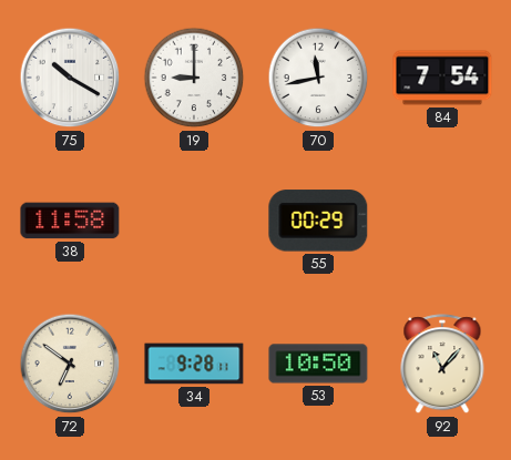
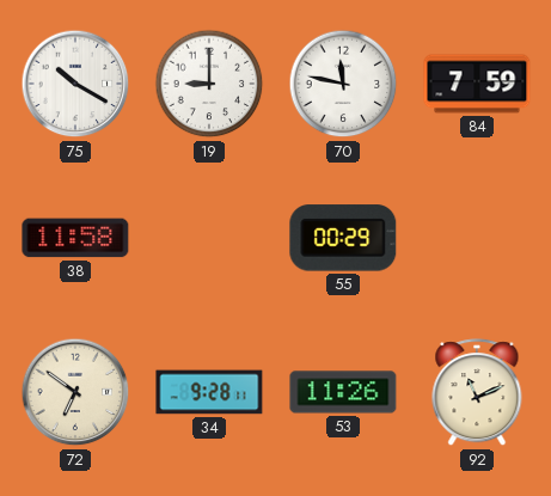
70: 11:43 -> 11:47
84: 7:54 -> 7:59
53: 10:50 -> 11:26
92: 11:07 -> 11:11
